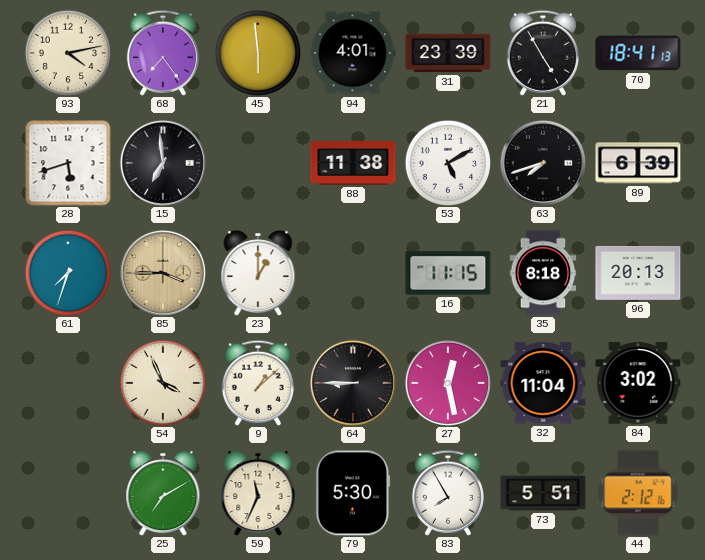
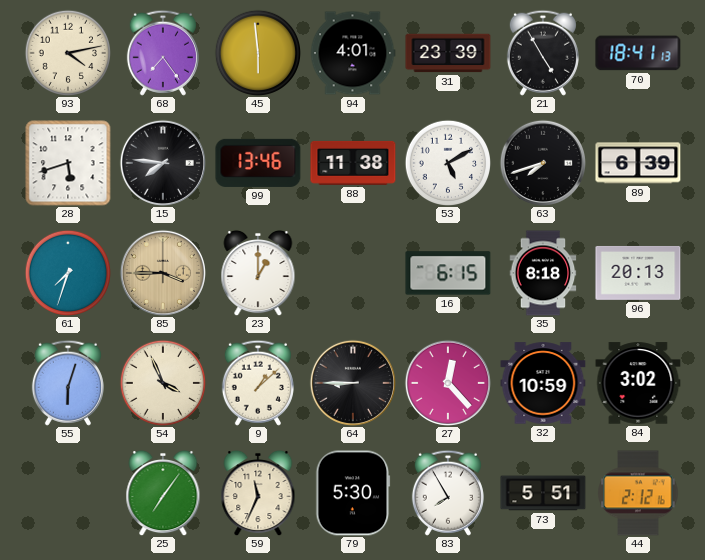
15: 6:59 -> 7:46
99: none -> 13:46
16: 11:15 -> 6:15
55: none -> 6:03
27: 12:28 -> 12:23
32: 11:04 -> 10:59
25: 7:10 -> 7:06
